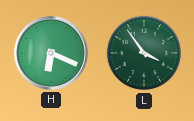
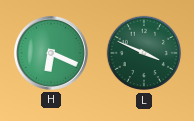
L: 3:54 -> 3:49
